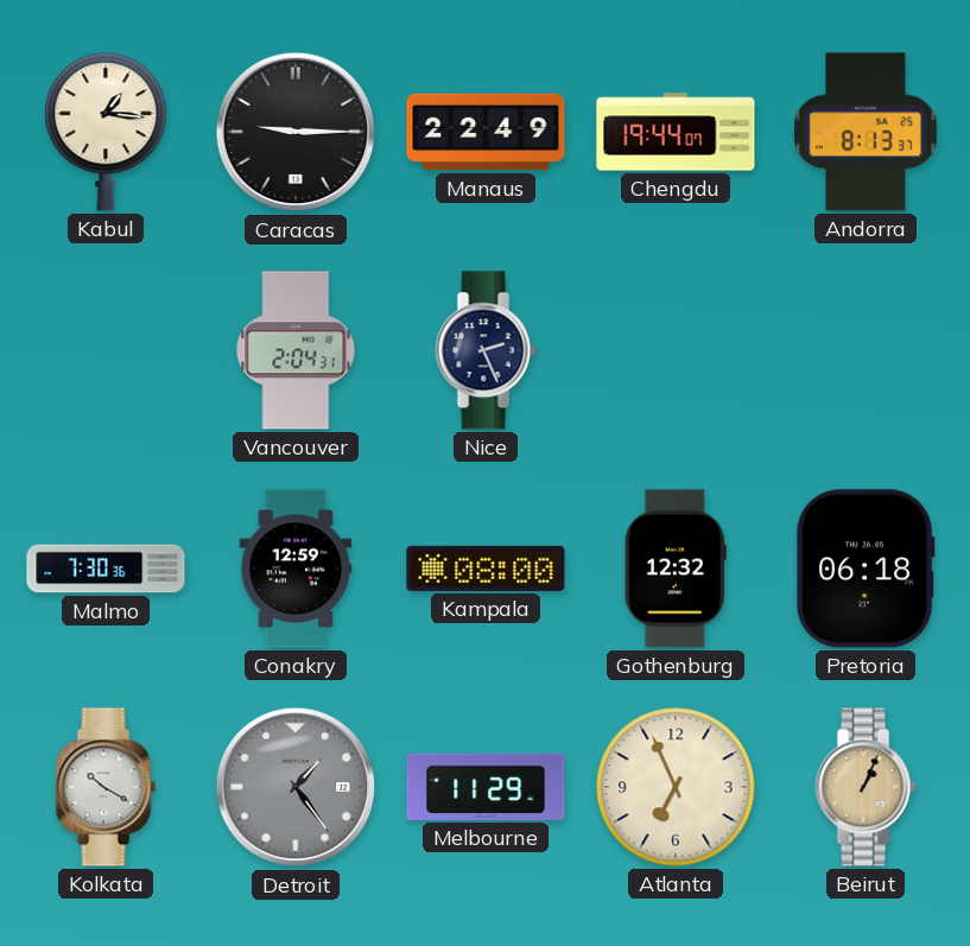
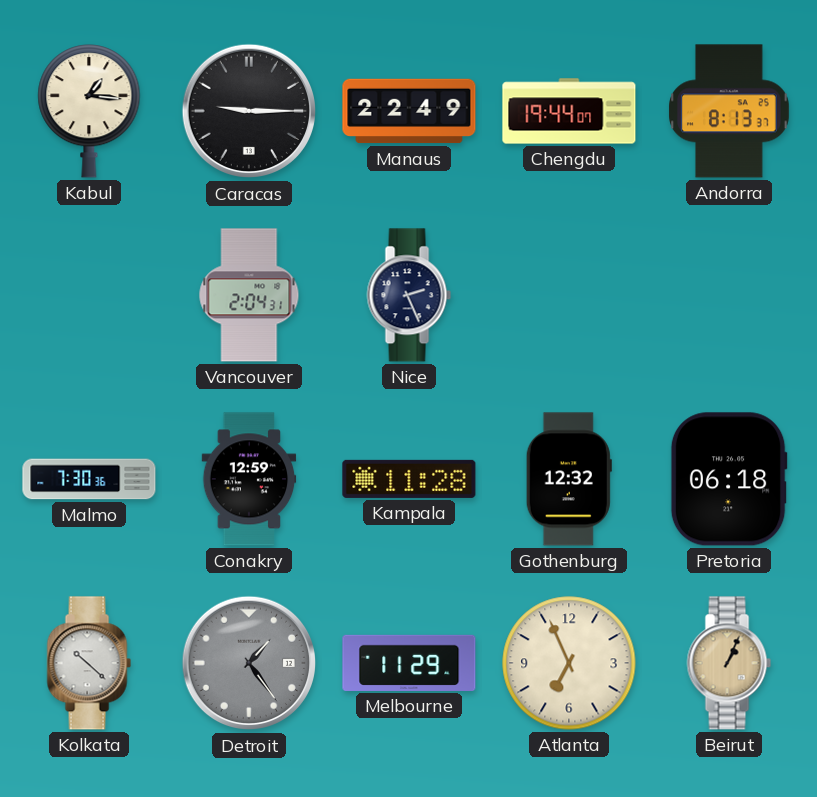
Kampala: 08:00 -> 11:28
Kolkata: 10:20 -> 10:22
